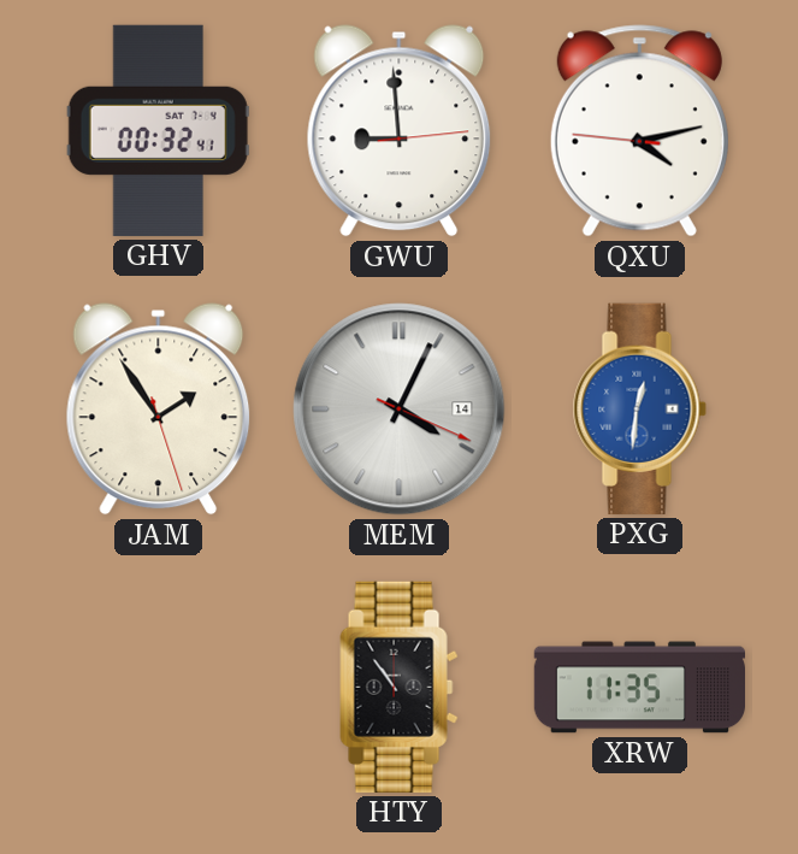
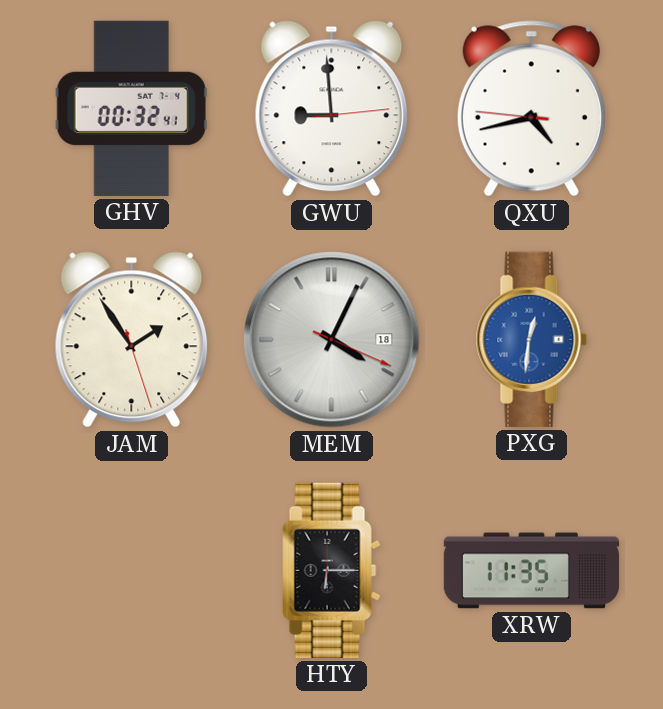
QXU: 4:12 -> 4:42
MEM date: 14 -> 18
HTY: 10:54 -> 6:15
